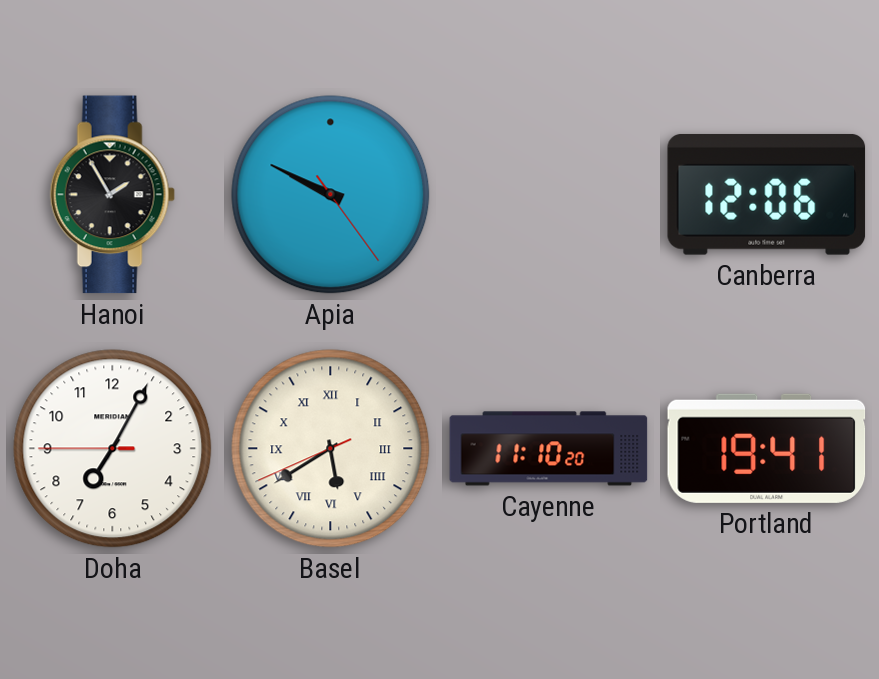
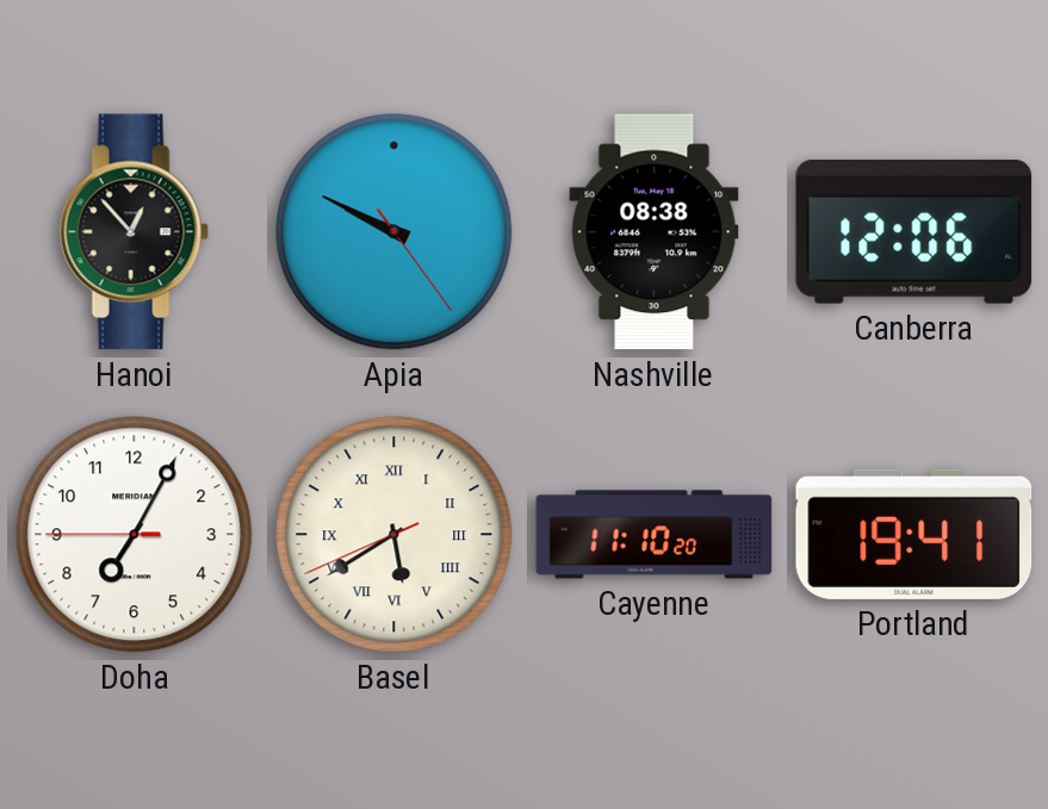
Hanoi: 1:55 -> 12:53
Nashville: none -> 08:38
